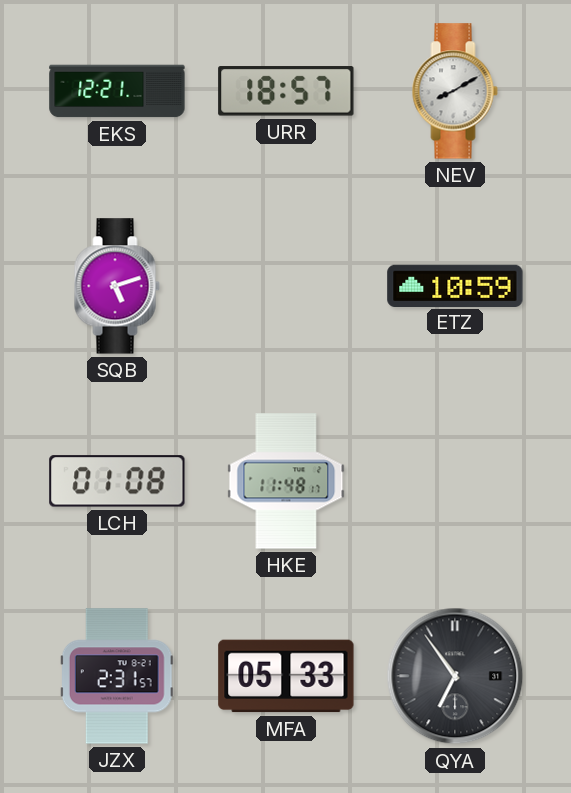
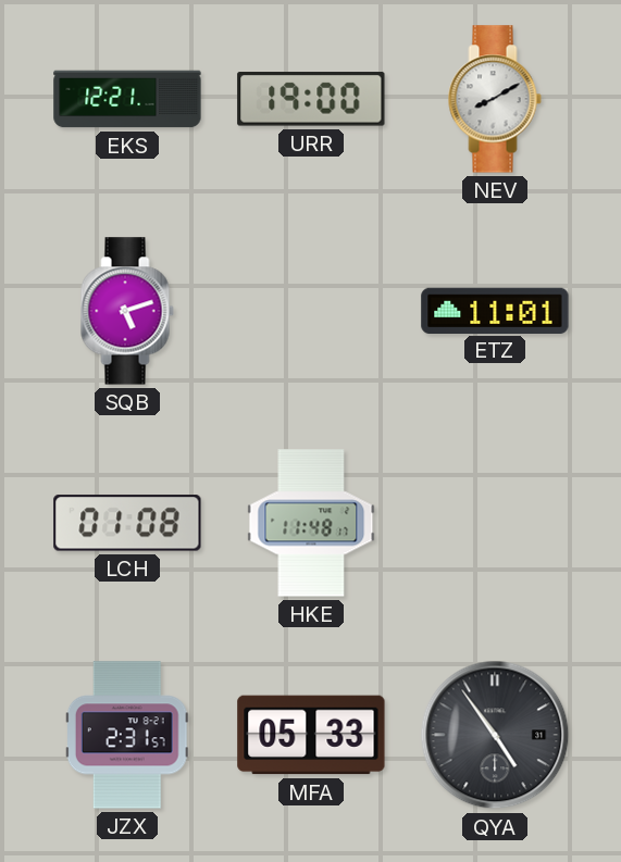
URR: 18:57 -> 19:00
ETZ: 10:59 -> 11:01
QYA: 6:54 -> 4:54
